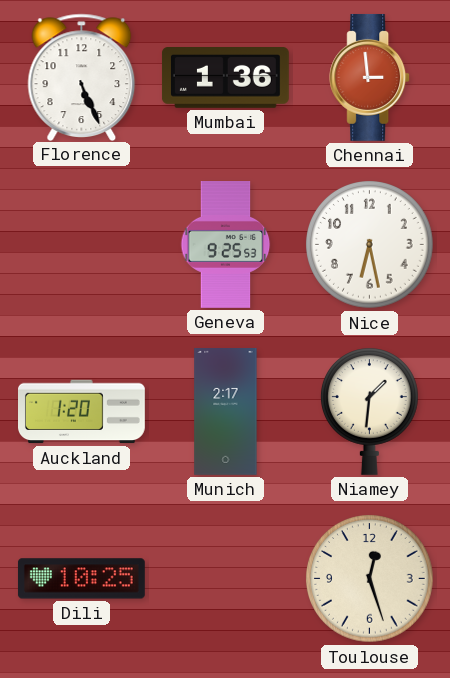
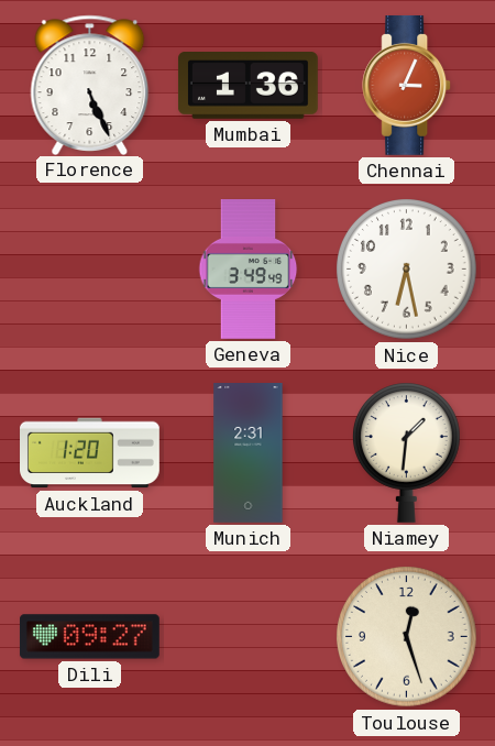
Chennai: 2:59 -> 3:04
Geneva: 9:25 -> 3:49
Munich: 2:17 -> 2:31
Dili: 10:25 -> 09:27
